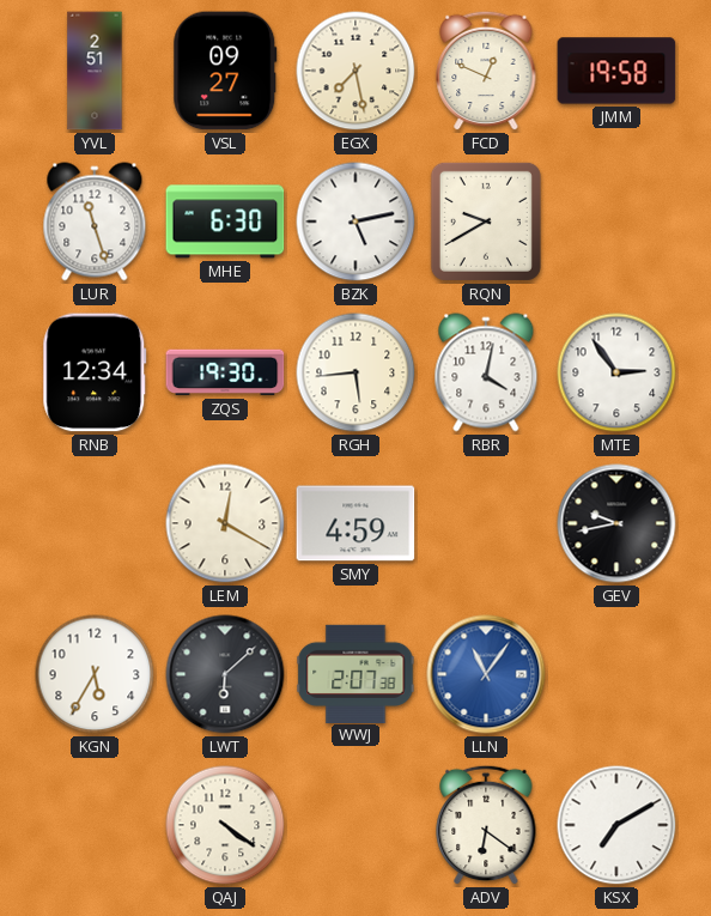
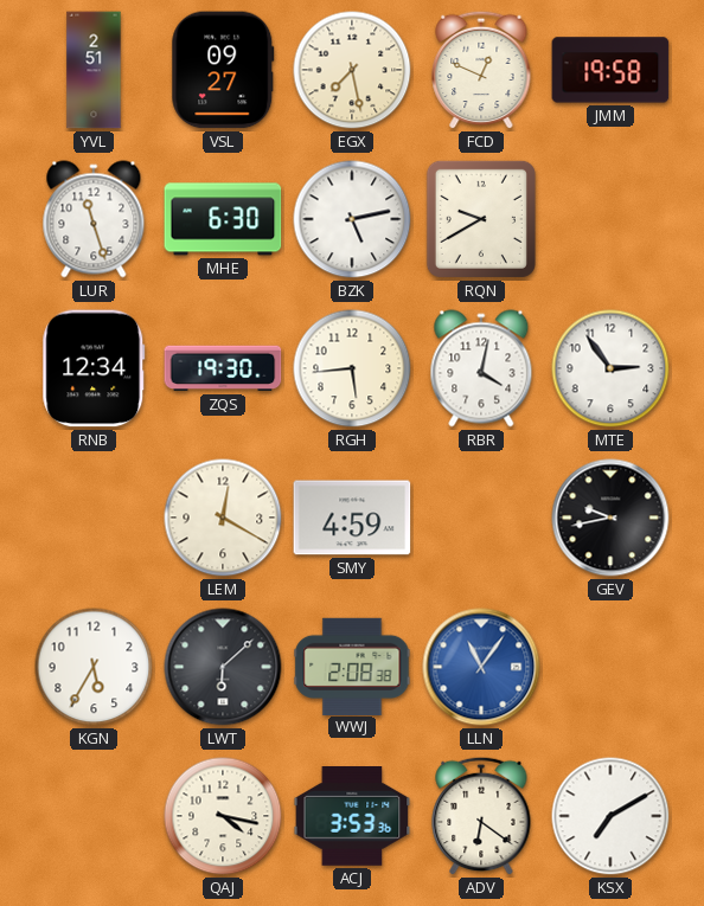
WWJ: 2:07 -> 2:08
QAJ: 4:21 -> 4:17
ACJ: none -> 3:53
